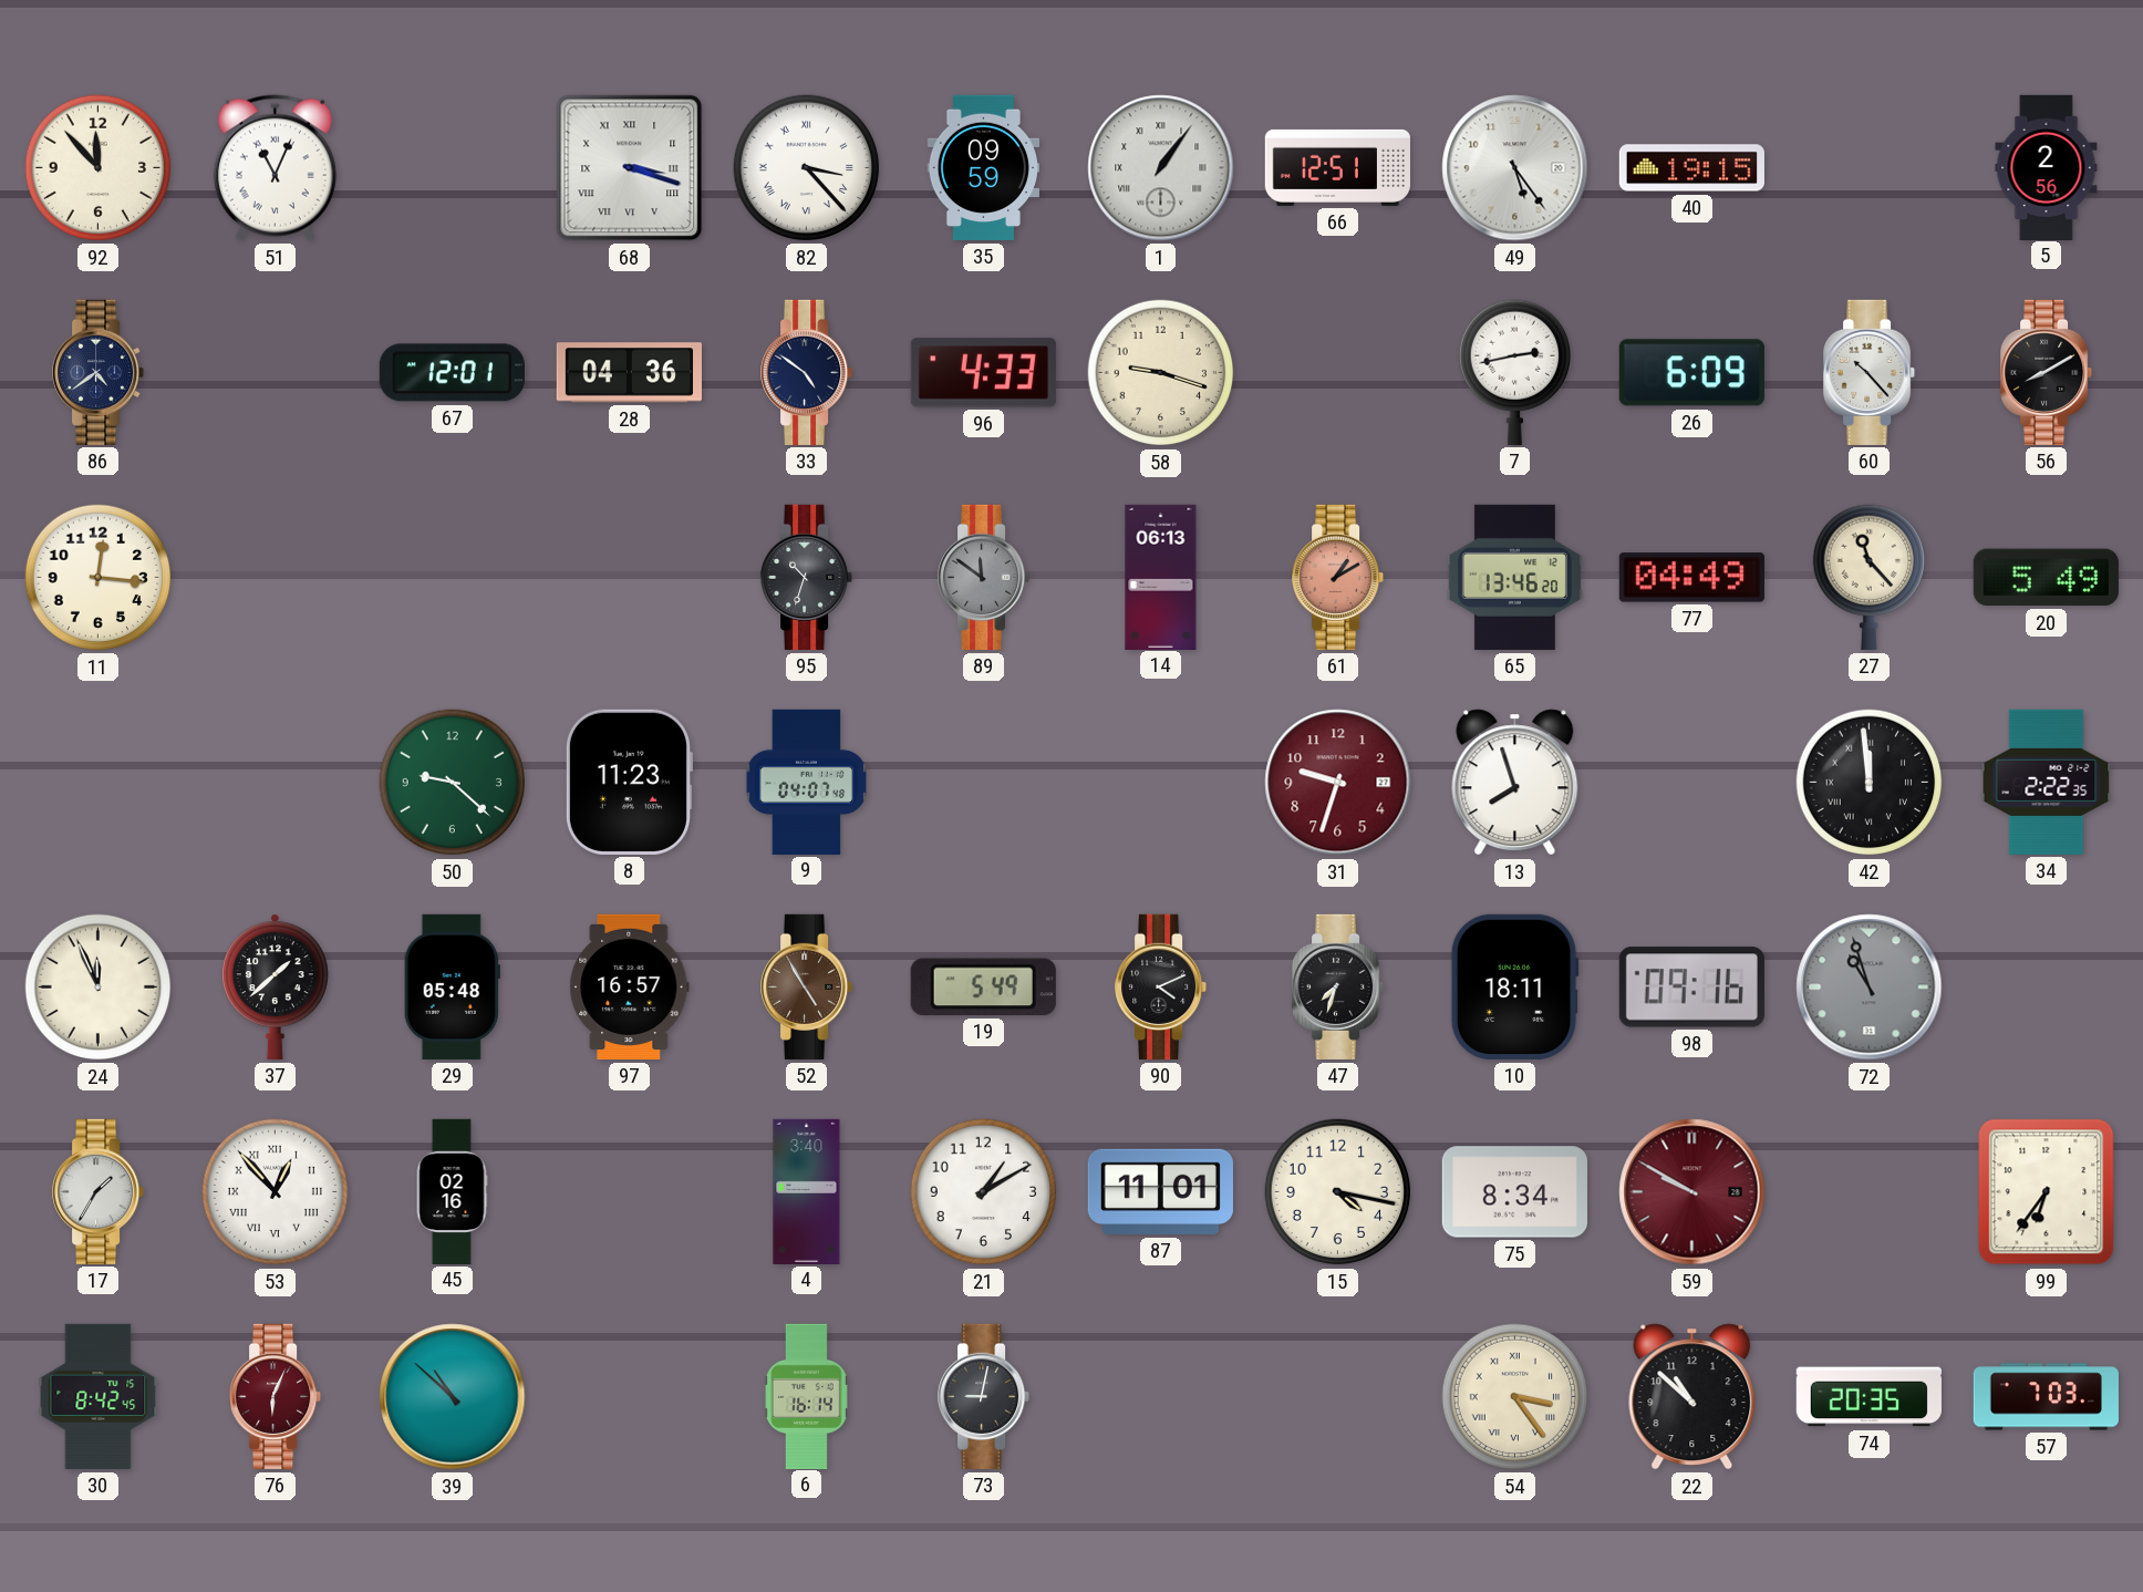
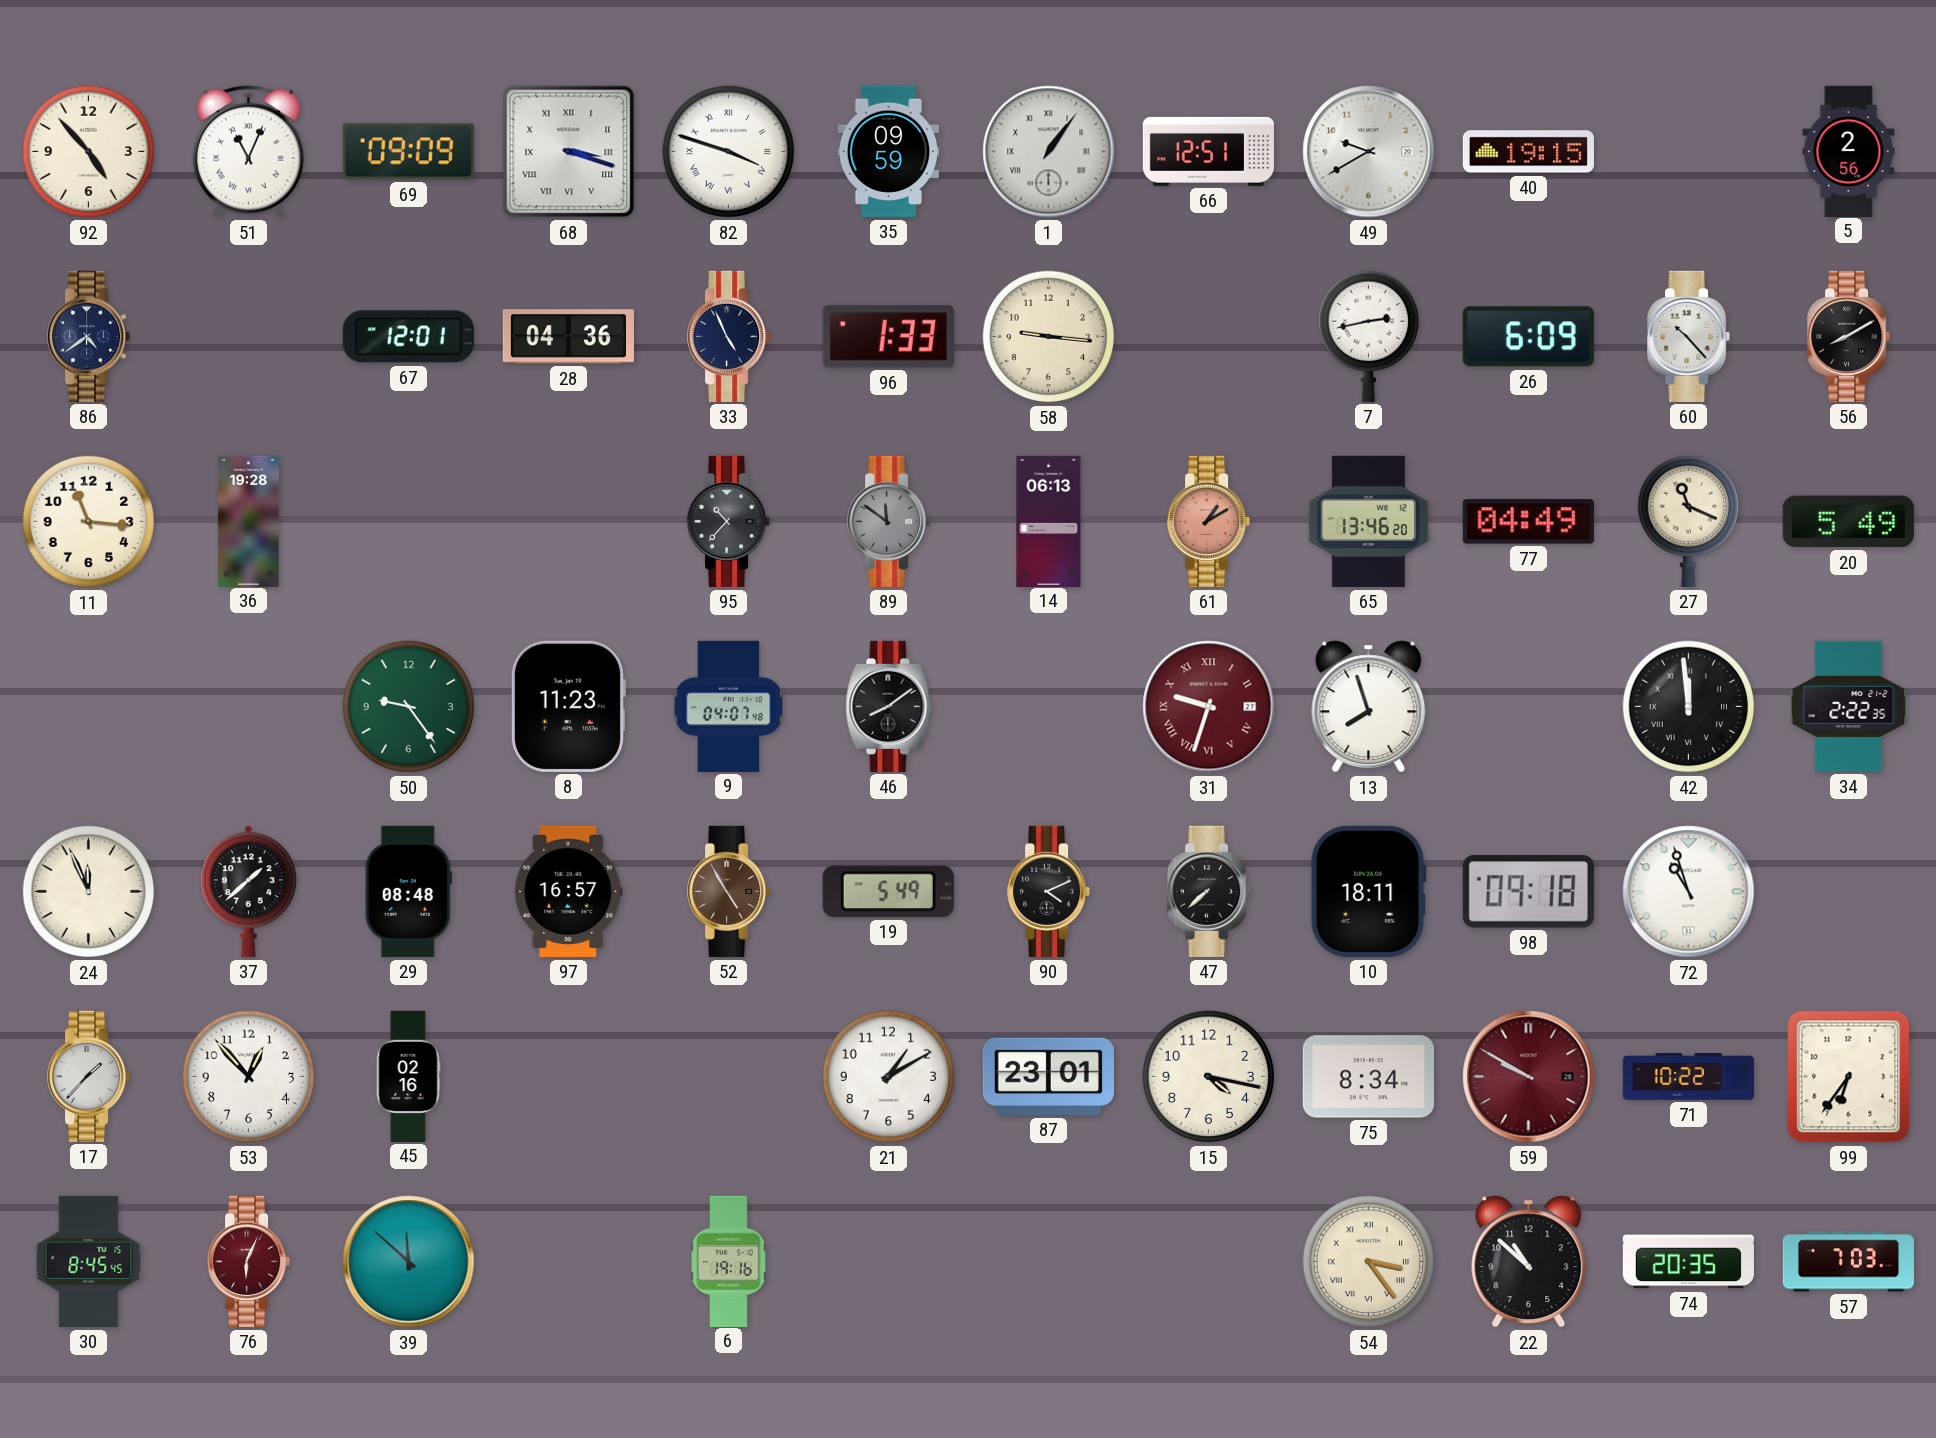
92: 11:53 -> 4:53
69: none -> 09:09
82: 3:23 -> 3:48
49: 5:24 -> 9:40
33: 4:51 -> 4:56
96: 4:33 -> 1:33
58: 9:18 -> 9:16
11: 12:16 -> 11:16
36: none -> 19:28
95: 10:33 -> 10:37
27: 11:23 -> 11:19
50: 9:22 -> 9:24
46: none -> 8:09
31 numerals: Arabic -> Roman
29: 05:48 -> 08:48
47: 7:33 -> 7:38
98: 09:16 -> 09:18
72 dial: grey -> white
17: 1:35 -> 1:37
53 numerals: Roman -> Arabic
4: 3:40 -> none
87: 11:01 -> 23:01
71: none -> 10:22
30: 8:42 -> 8:45
39: 10:52 -> 11:52
6: 16:14 -> 19:16
73: 9:02 -> none
